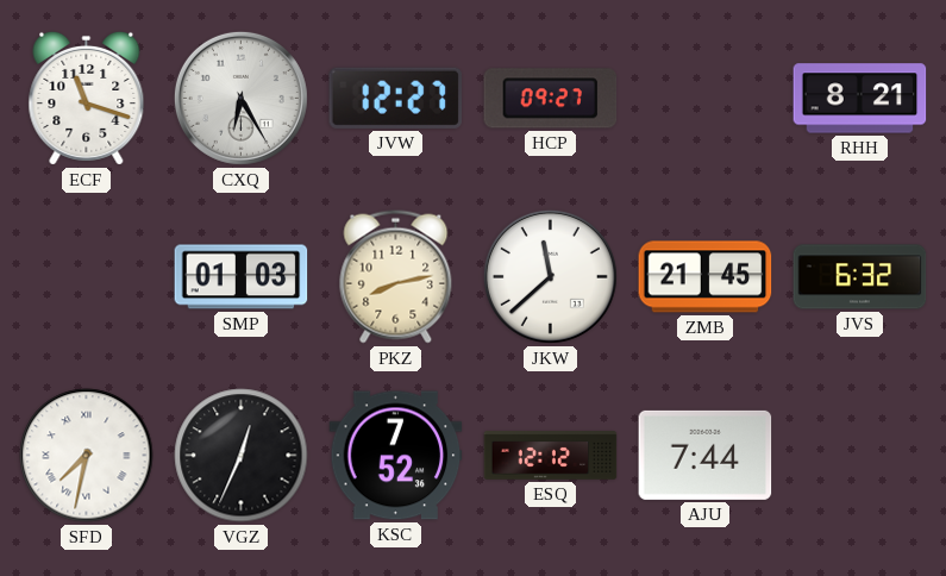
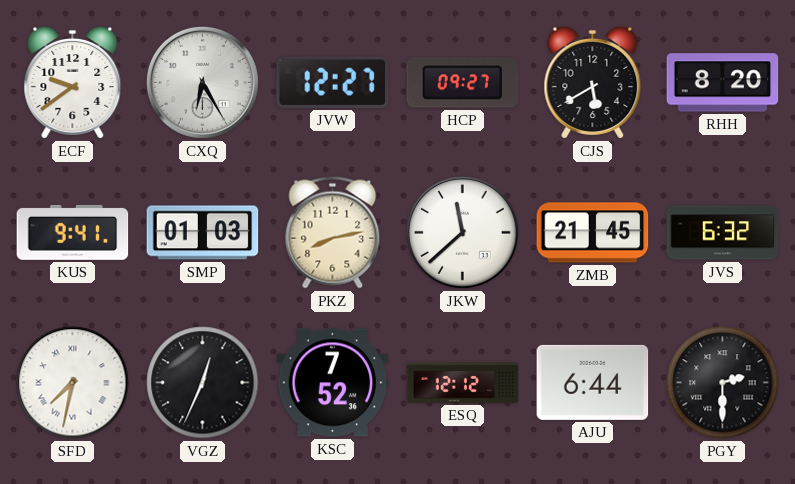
ECF: 11:18 -> 9:39
CJS: none -> 5:40
RHH: 8:21 -> 8:20
KUS: none -> 9:41
AJU: 7:44 -> 6:44
PGY: none -> 2:30
